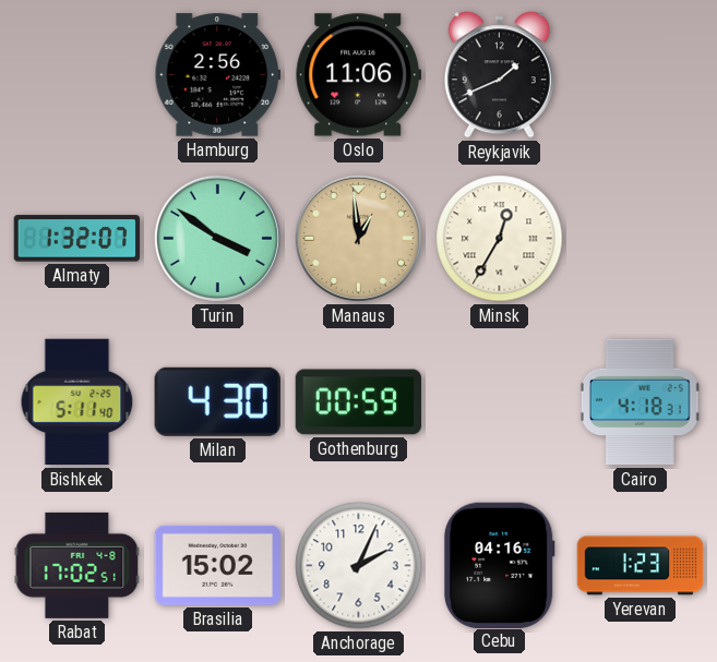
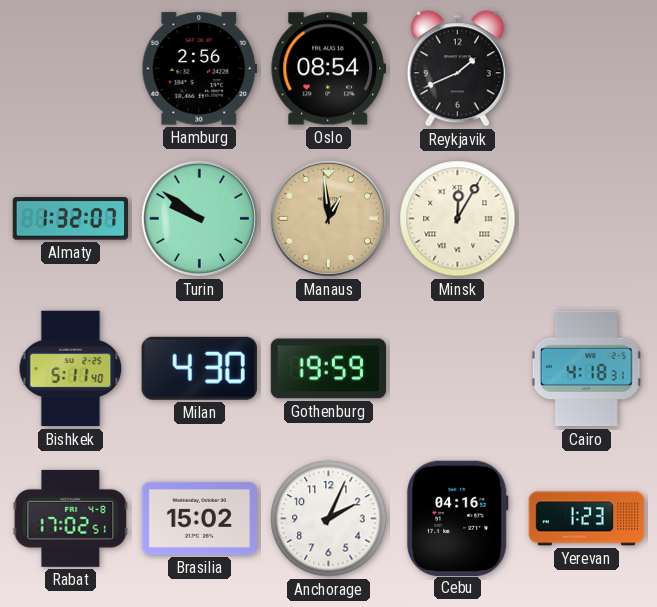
Oslo: 11:06 -> 08:54
Turin: 3:51 -> 9:51
Minsk: 12:35 -> 12:05
Gothenburg: 00:59 -> 19:59
